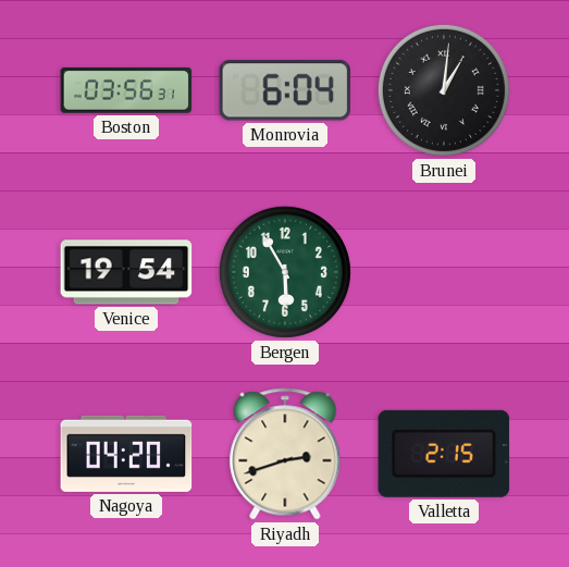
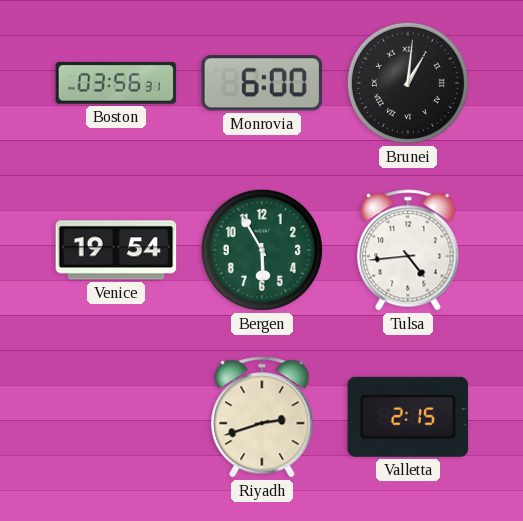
Monrovia: 6:04 -> 6:00
Tulsa: none -> 4:44
Nagoya: 04:20 -> none
